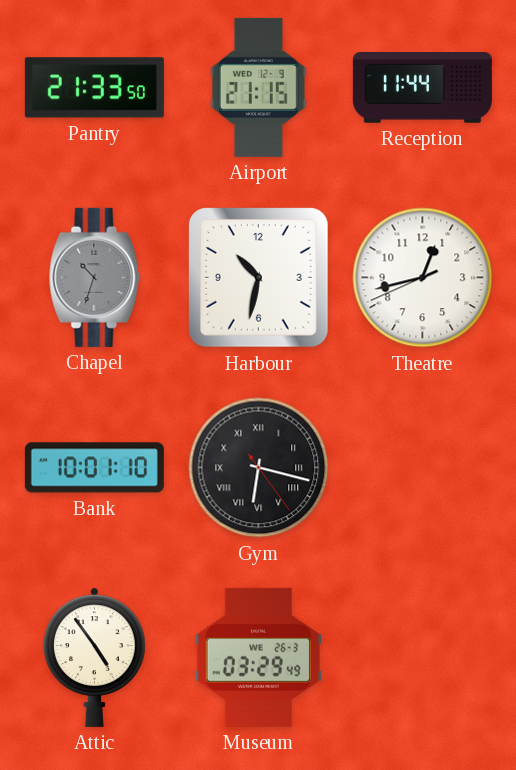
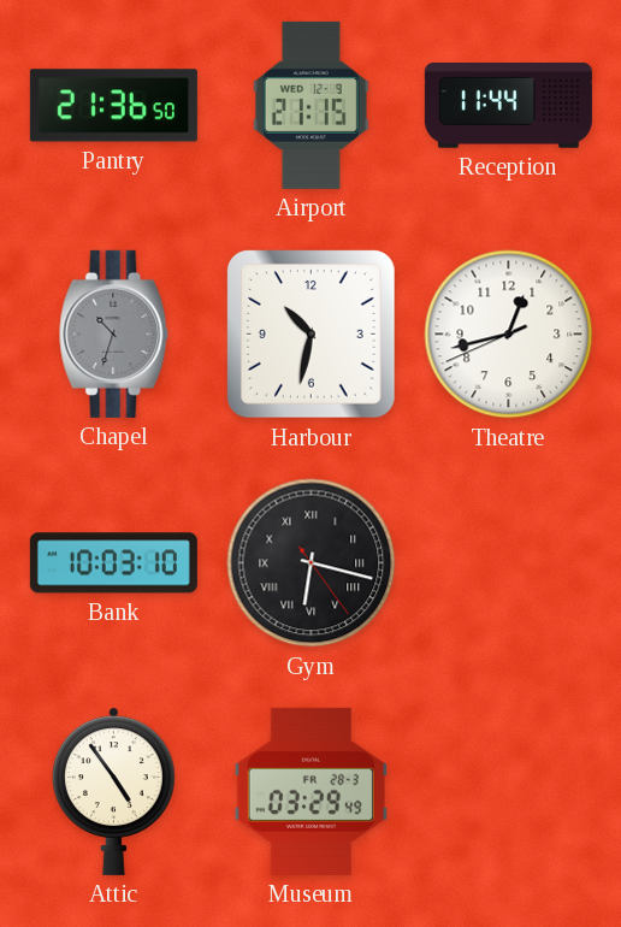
Pantry: 21:33 -> 21:36
Bank: 10:01 -> 10:03
Museum date: WE 26-3 -> FR 28-3
